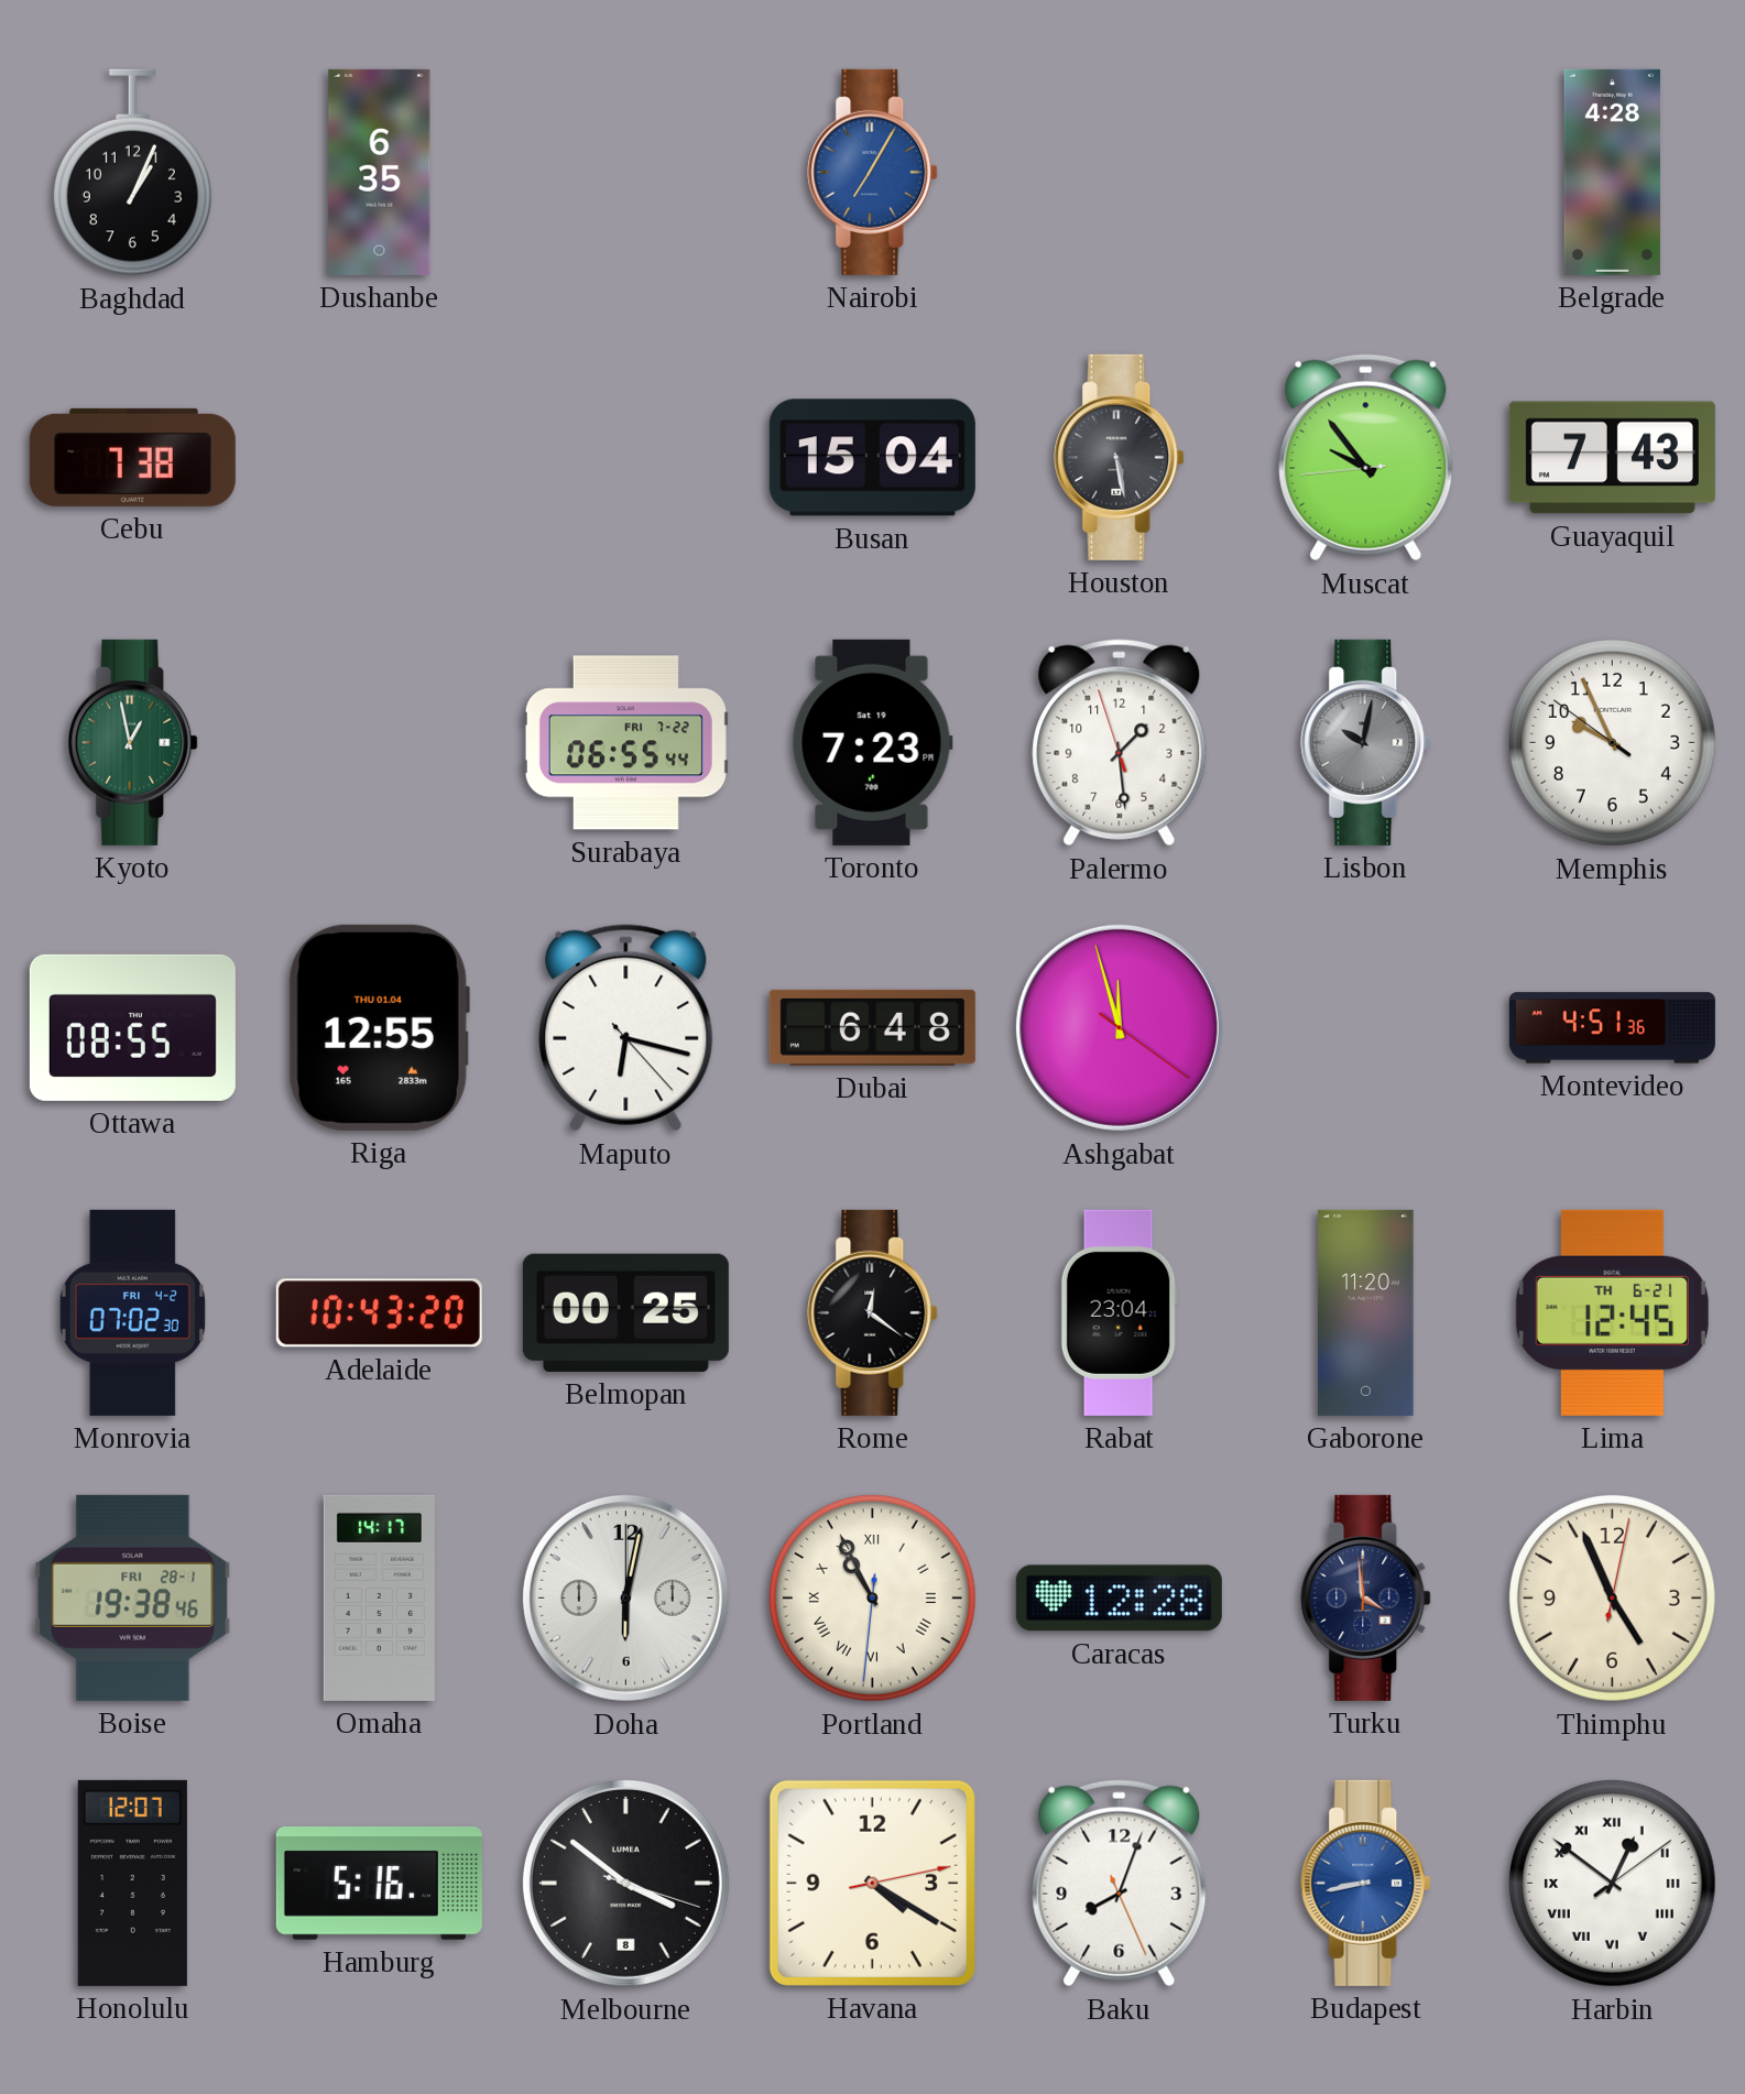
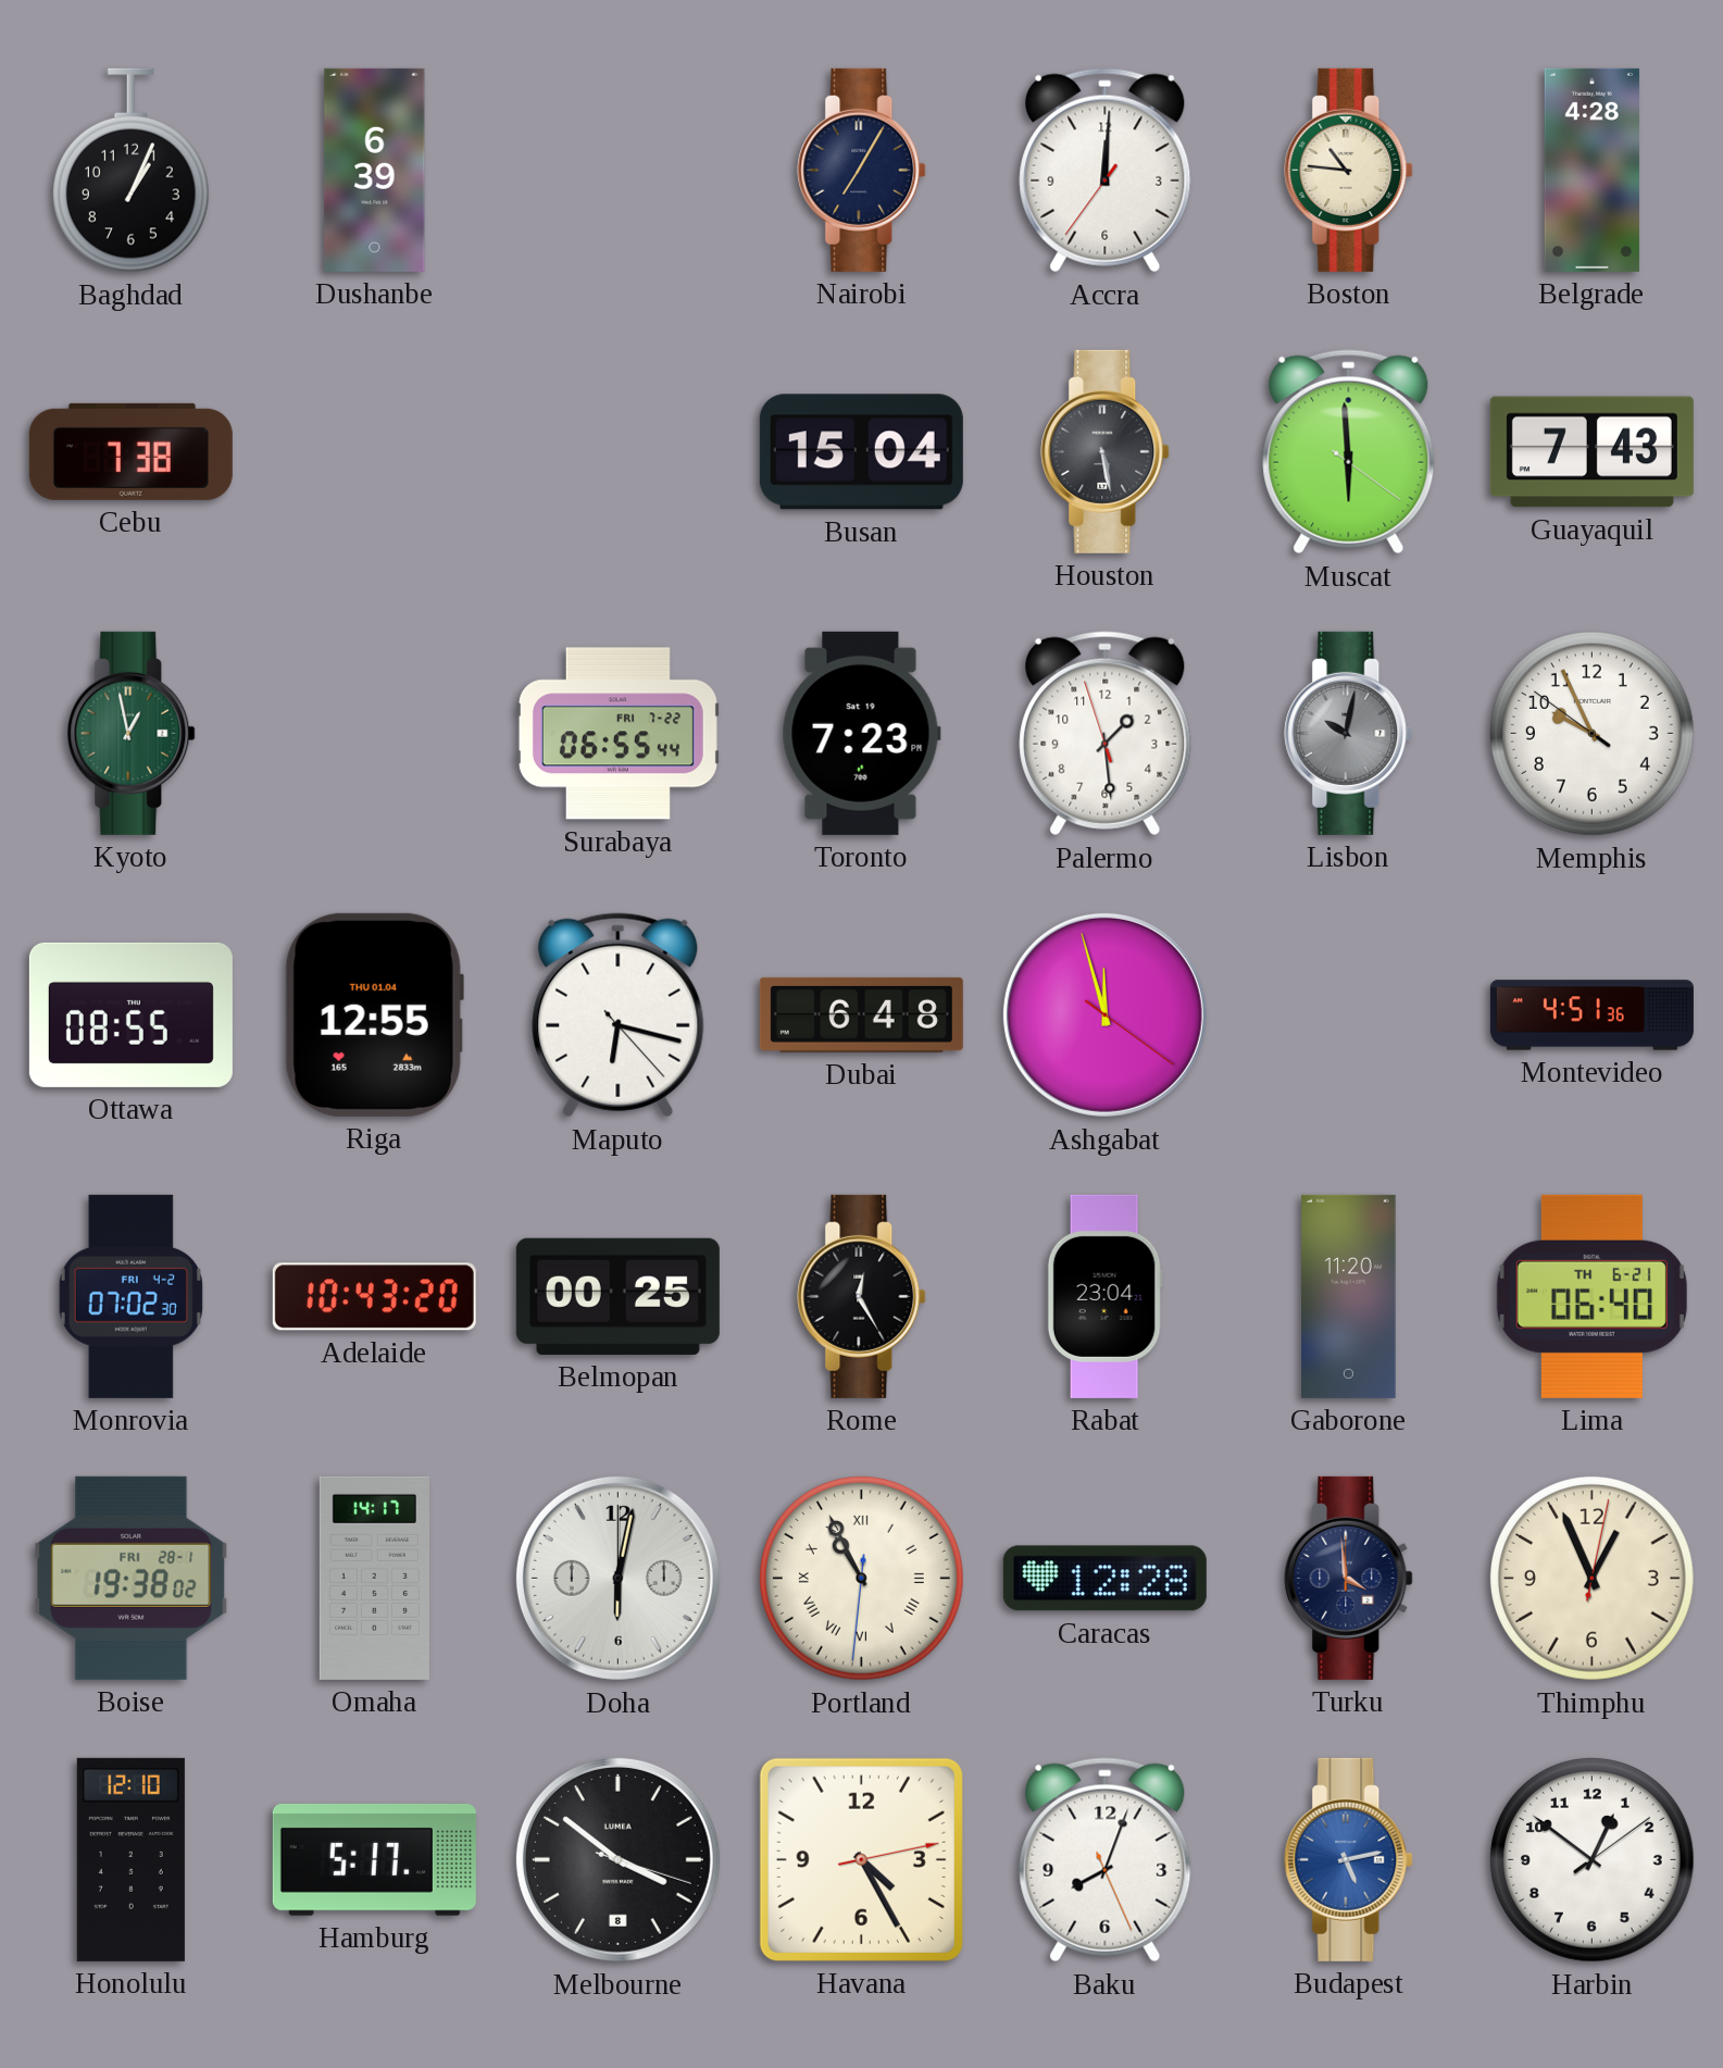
Dushanbe: 6:35 -> 6:39
Nairobi dial: blue -> navy
Accra: none -> 12:00
Boston: none -> 10:46
Muscat: 9:53 -> 5:59
Rome: 12:21 -> 12:25
Lima: 12:45 -> 06:40
Boise: 19:38:46 -> 19:38:02
Thimphu: 4:56 -> 12:56
Honolulu: 12:07 -> 12:10
Hamburg: 5:16 -> 5:17
Havana: 4:20 -> 4:25
Budapest: 8:43 -> 5:13
Harbin numerals: Roman -> Arabic
